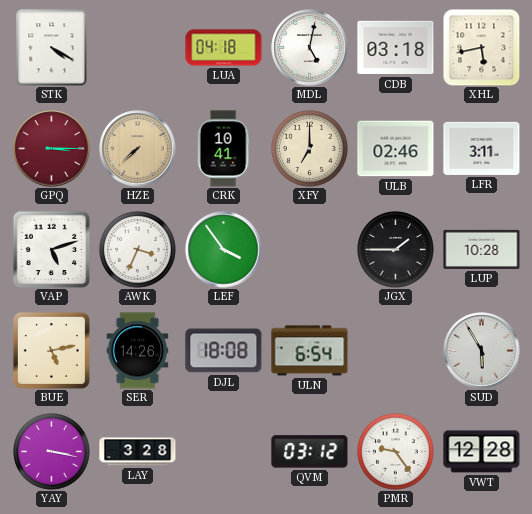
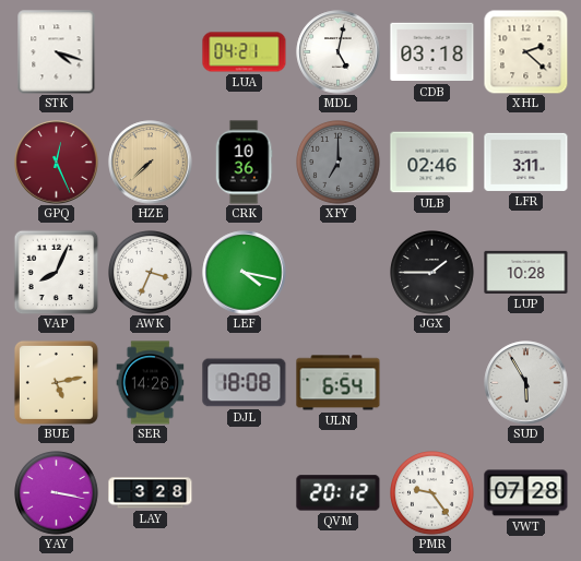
STK: 4:20 -> 4:18
LUA: 04:18 -> 04:21
XHL: 5:43 -> 2:22
GPQ: 3:15 -> 12:26
CRK: 10:41 -> 10:36
XFY dial: cream -> grey
VAP: 5:12 -> 8:04
LEF: 3:54 -> 4:17
QVM: 03:12 -> 20:12
VWT: 12:28 -> 07:28
